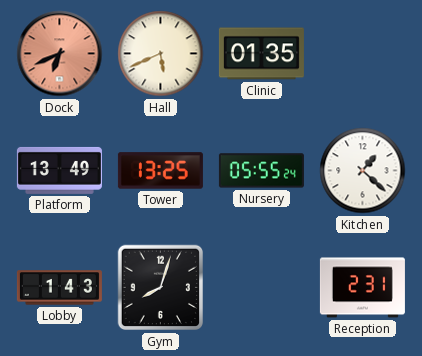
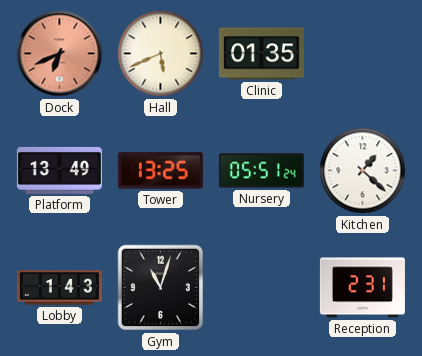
Nursery: 05:55 -> 05:51
Gym: 8:03 -> 11:03
